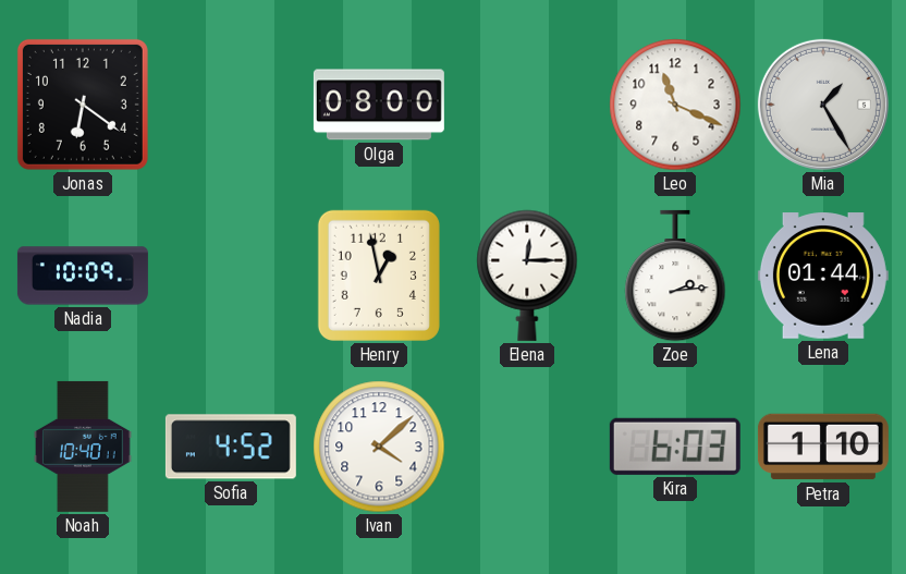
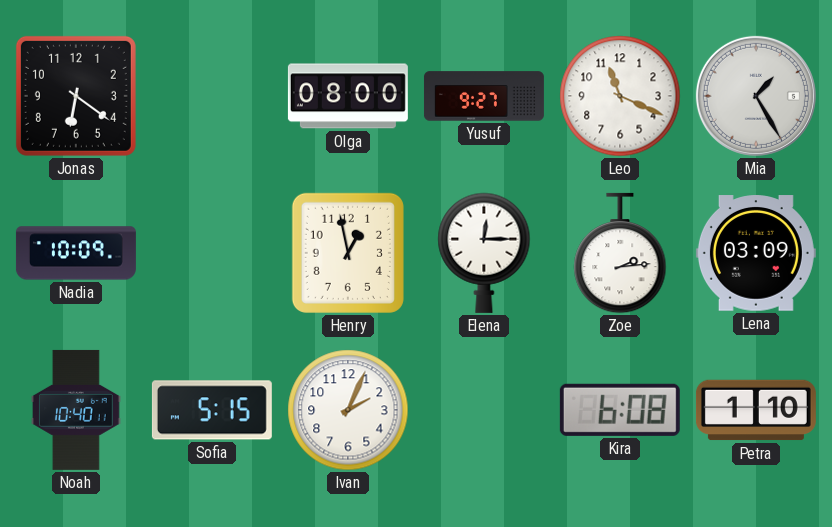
Yusuf: none -> 9:27
Lena: 01:44 -> 03:09
Sofia: 4:52 -> 5:15
Ivan: 4:08 -> 2:04
Kira: 6:03 -> 6:08
